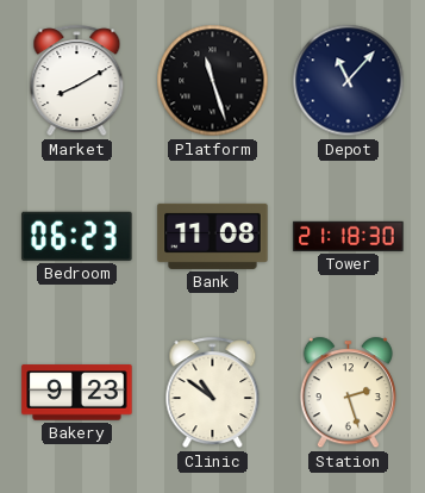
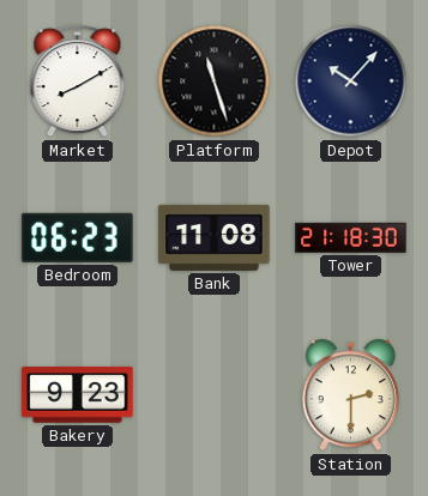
Depot: 11:07 -> 10:07
Clinic: 10:51 -> none
Station: 2:27 -> 2:30
